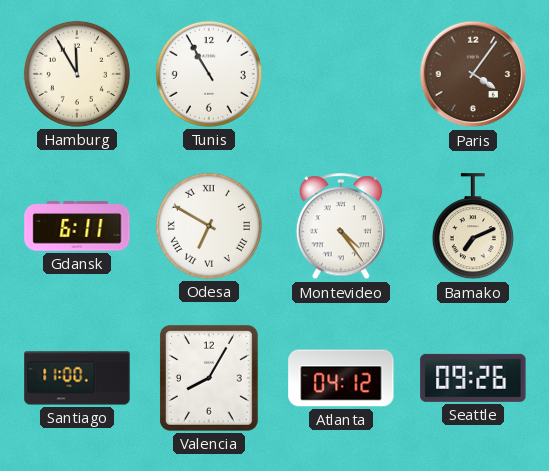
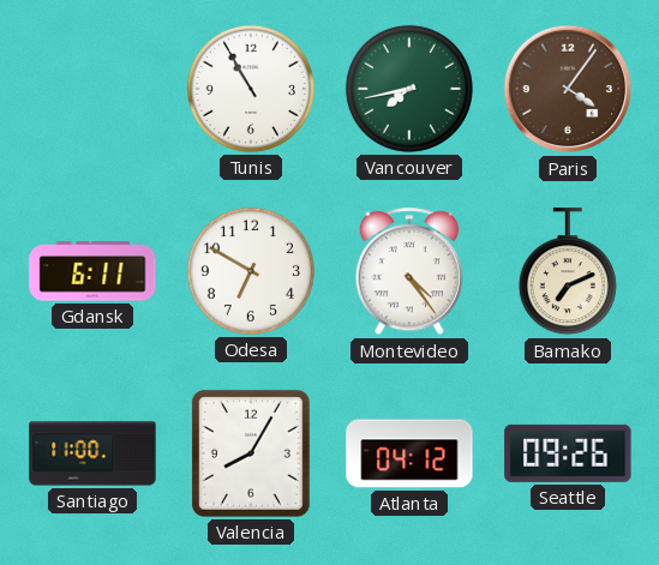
Hamburg: 11:55 -> none
Vancouver: none -> 7:43
Odesa numerals: Roman -> Arabic
